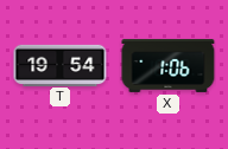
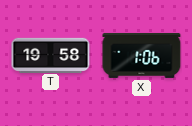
T: 19:54 -> 19:58
